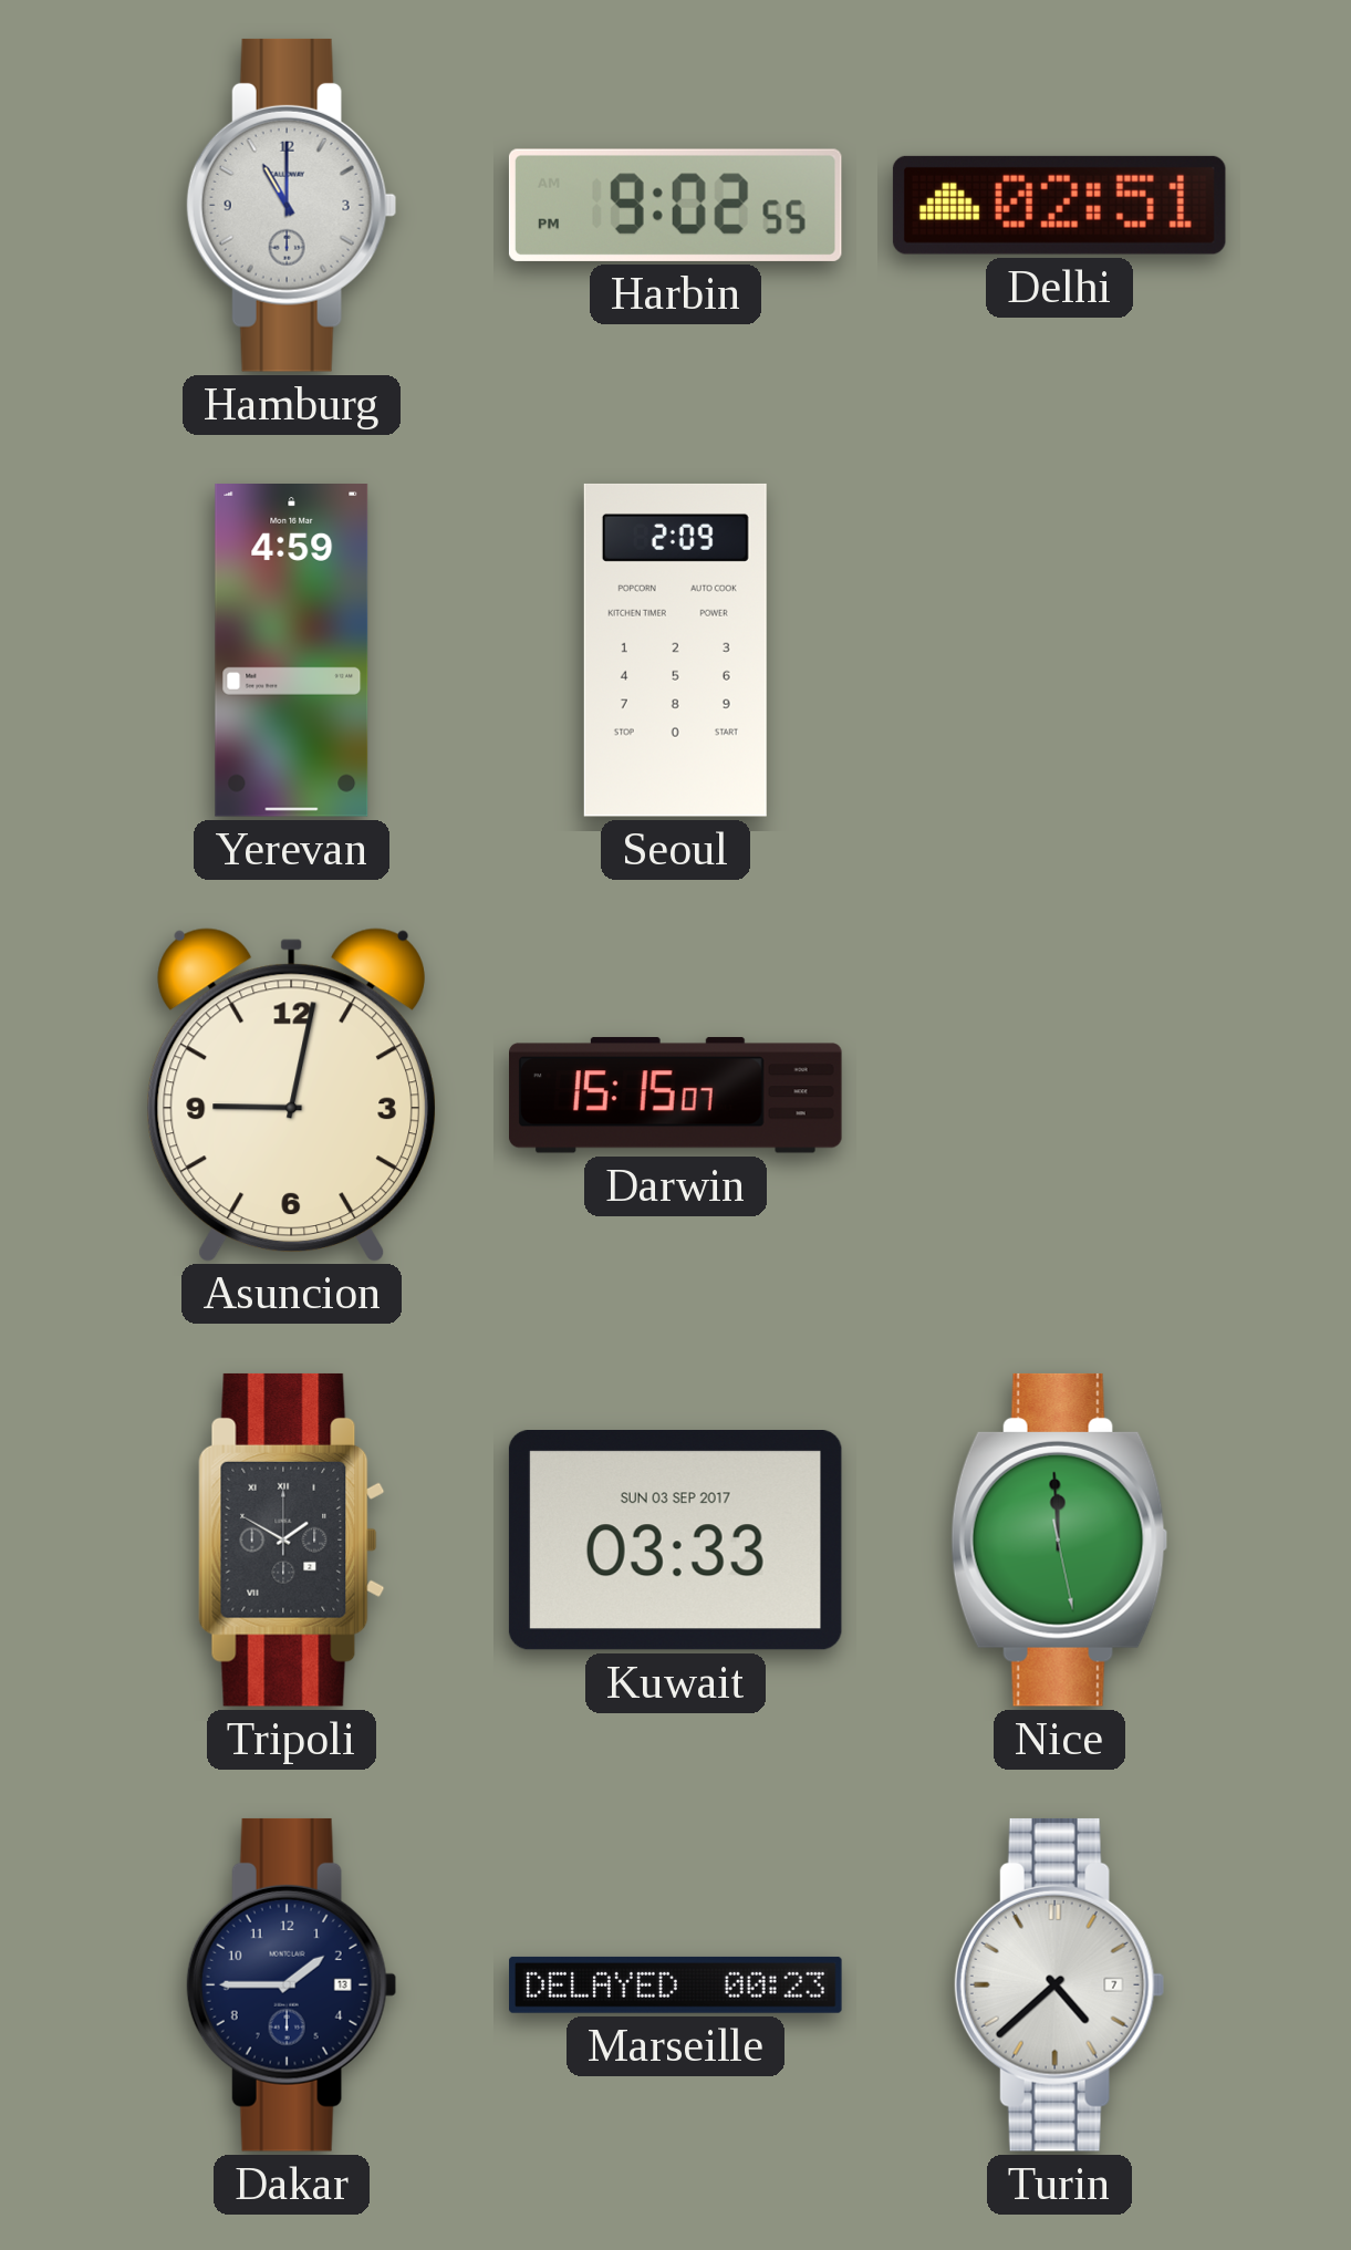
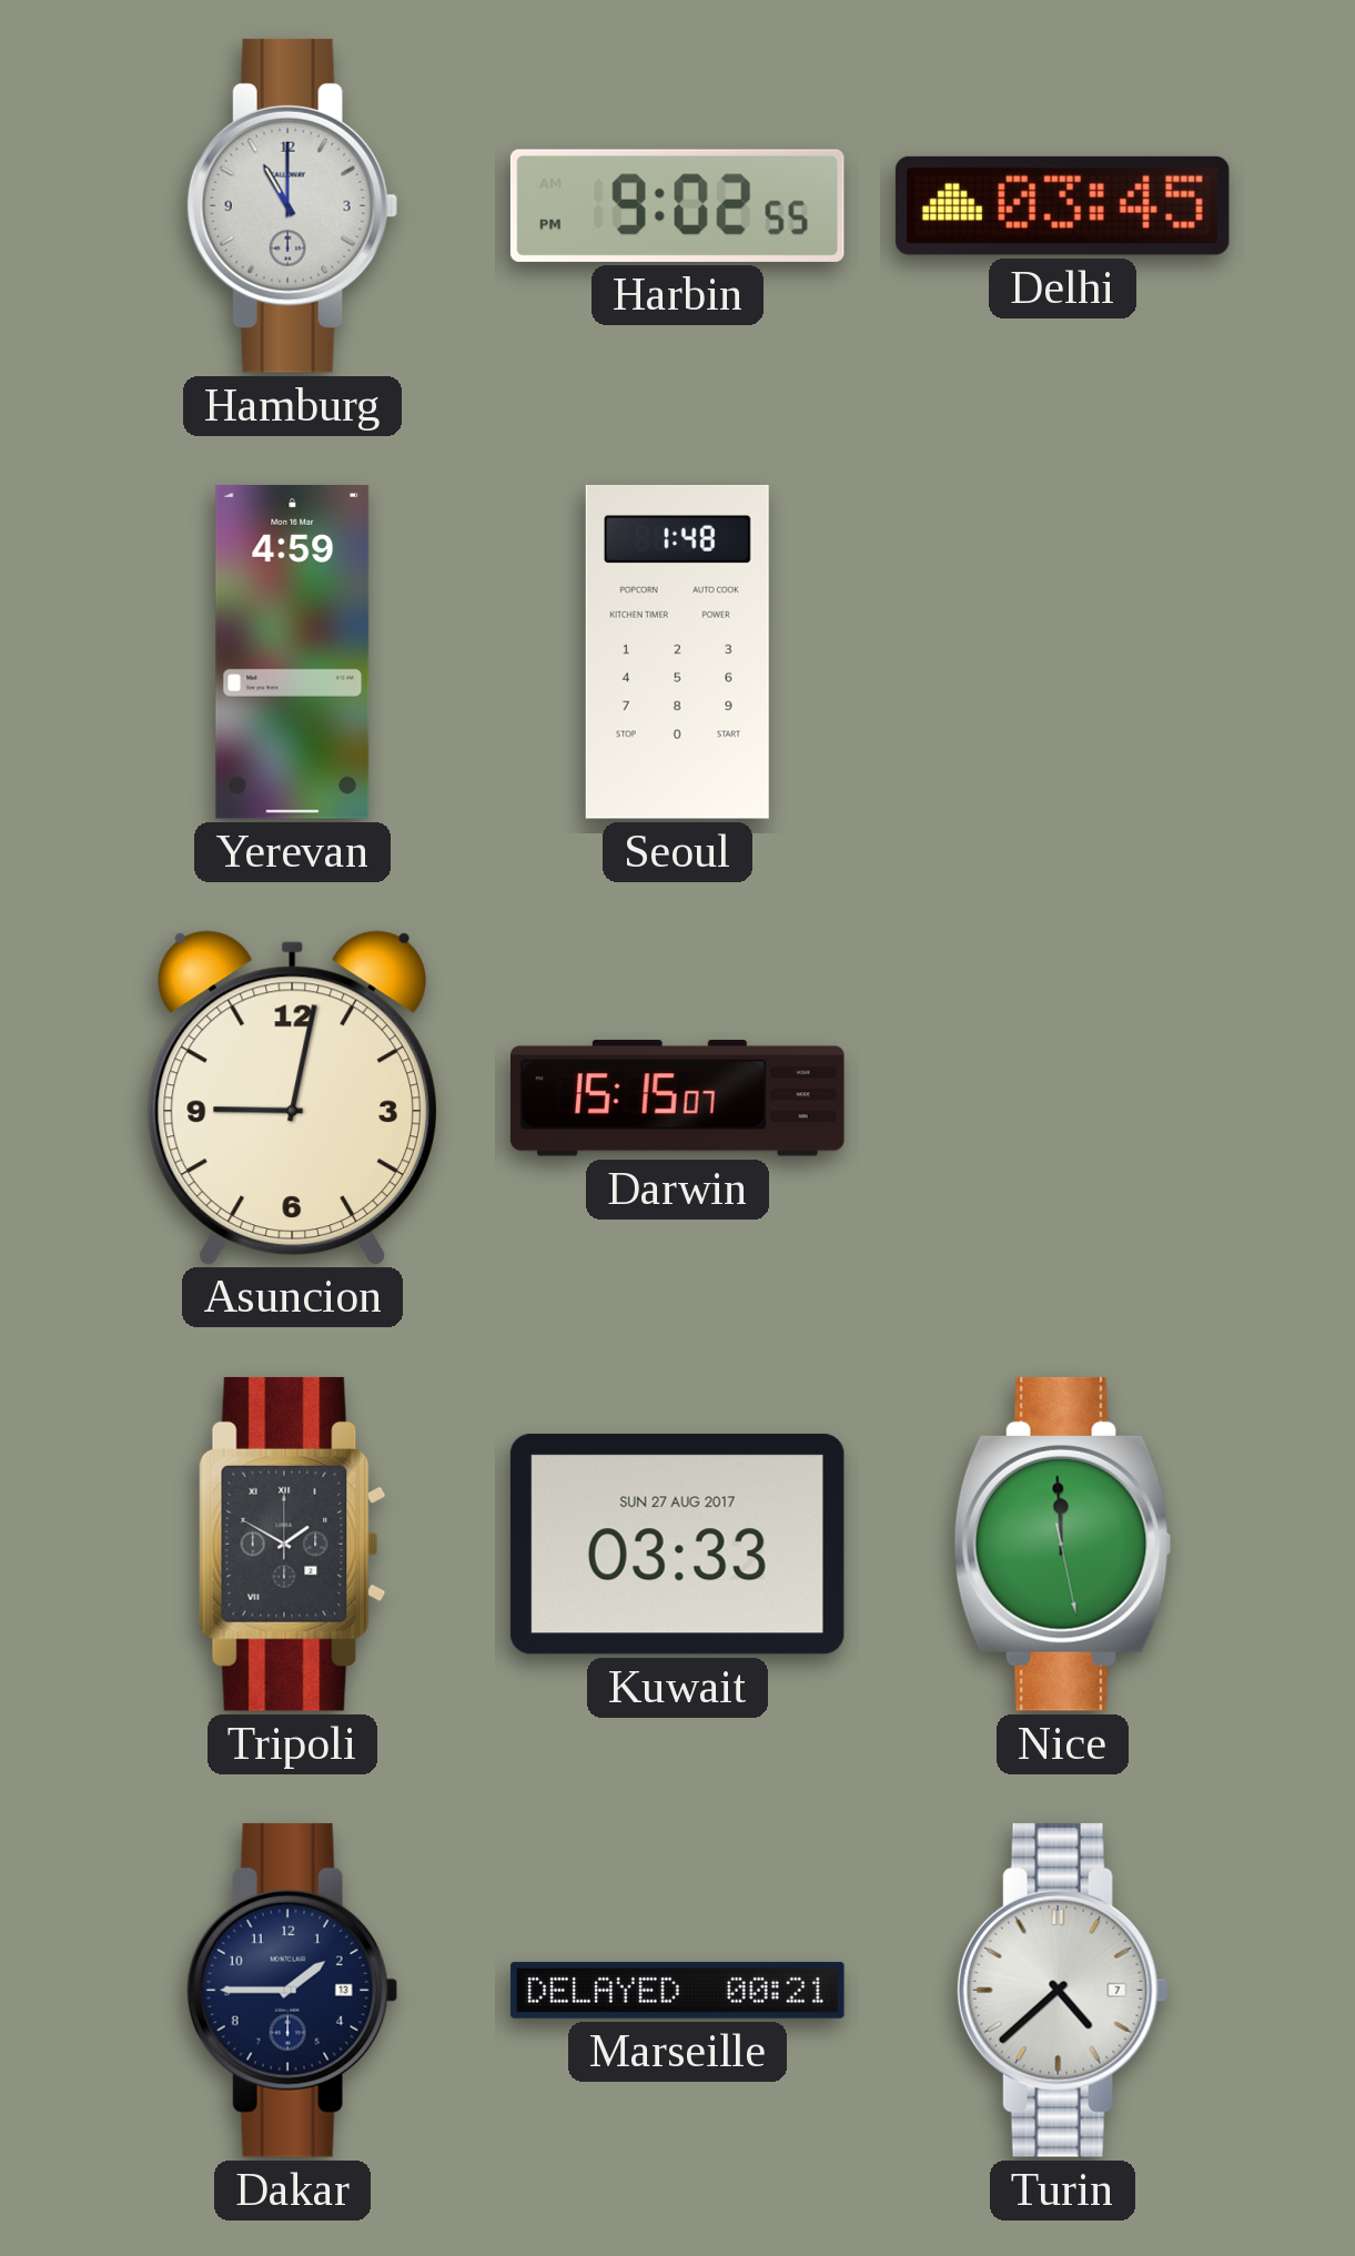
Delhi: 02:51 -> 03:45
Seoul: 2:09 -> 1:48
Kuwait date: SUN 03 SEP 2017 -> SUN 27 AUG 2017
Marseille: 00:23 -> 00:21
